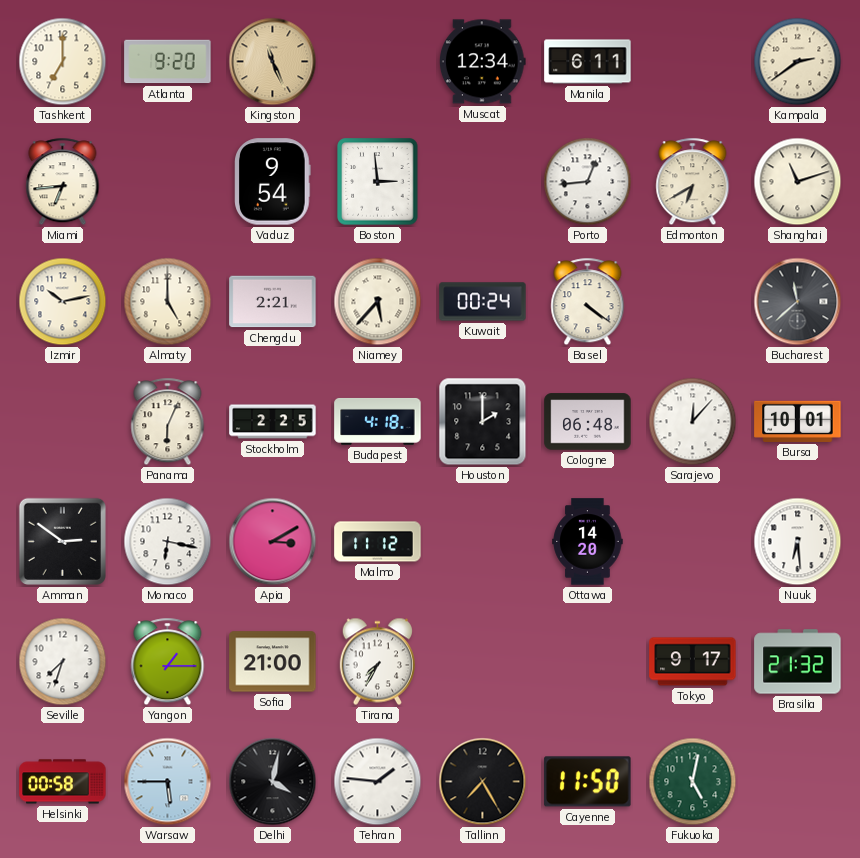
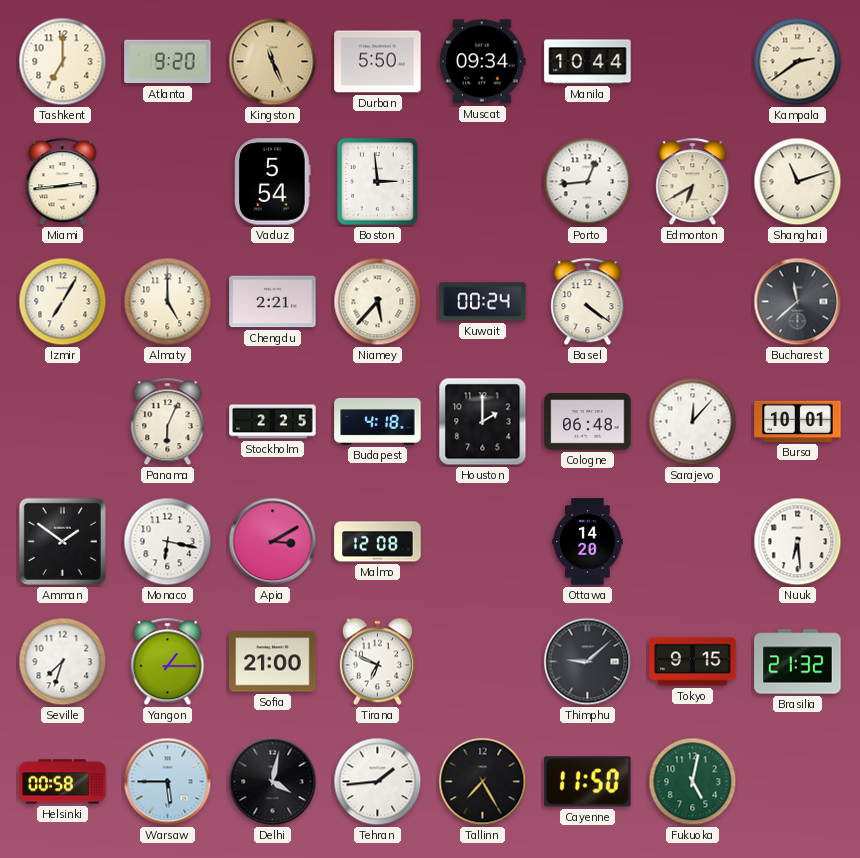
Durban: none -> 5:50
Muscat: 12:34 -> 09:34
Manila: 6:11 -> 10:44
Miami: 6:44 -> 2:44
Vaduz: 9:54 -> 5:54
Izmir: 10:13 -> 7:05
Amman: 2:51 -> 1:51
Malmo: 11:12 -> 12:08
Tirana: 7:35 -> 6:49
Thimphu: none -> 9:08
Tokyo: 9:17 -> 9:15
Tehran: 1:46 -> 1:44
